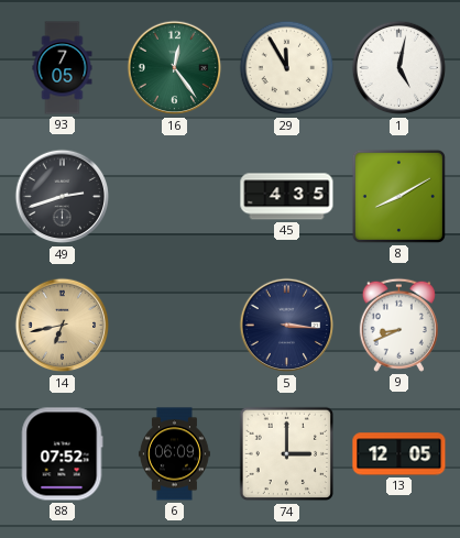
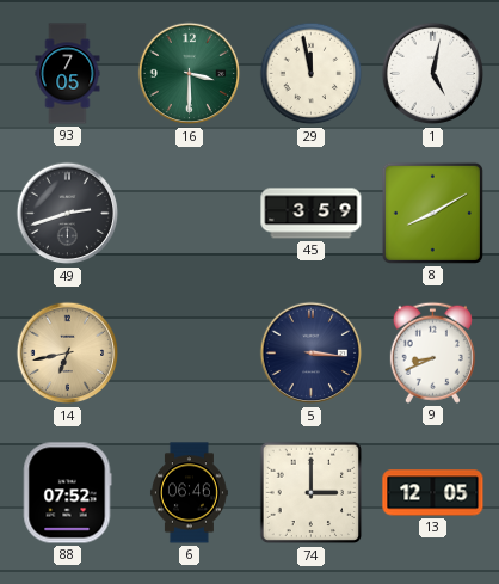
16: 12:24 -> 3:30
29: 11:55 -> 11:58
45: 4:35 -> 3:59
6: 06:09 -> 06:46
